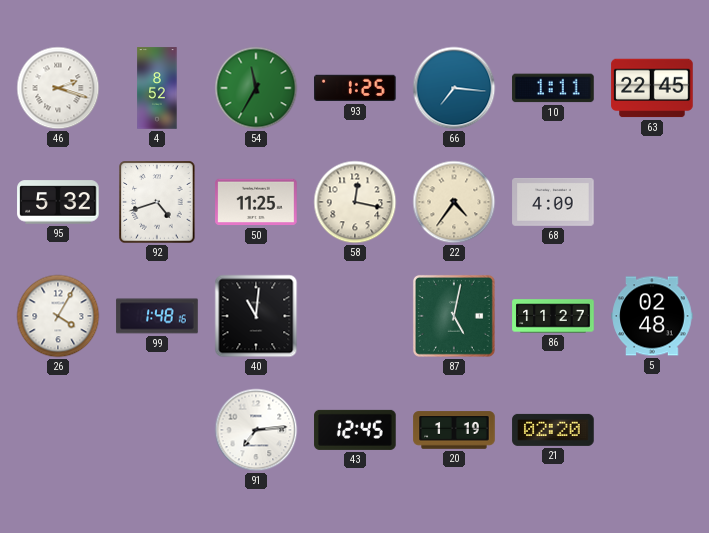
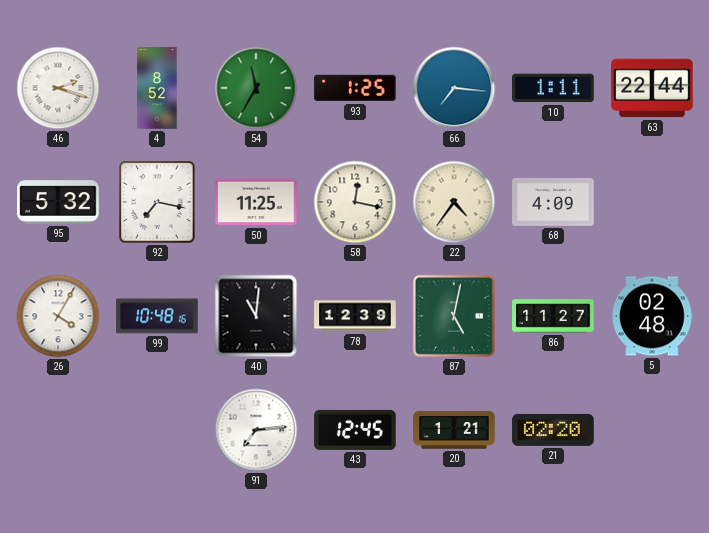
63: 22:45 -> 22:44
92: 4:42 -> 7:17
99: 1:48 -> 10:48
78: none -> 12:39
20: 1:19 -> 1:21
